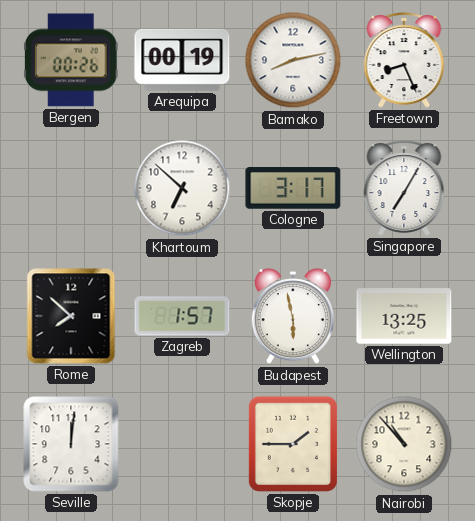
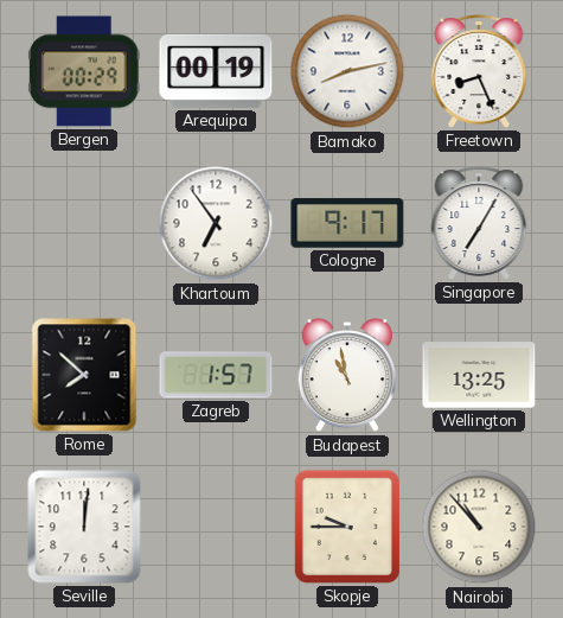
Bergen: 00:26 -> 00:29
Khartoum: 6:52 -> 6:54
Cologne: 3:17 -> 9:17
Budapest: 5:58 -> 10:58
Skopje: 1:45 -> 9:45
